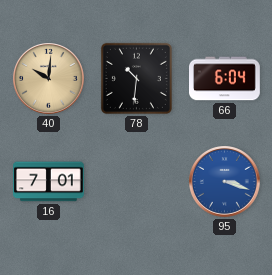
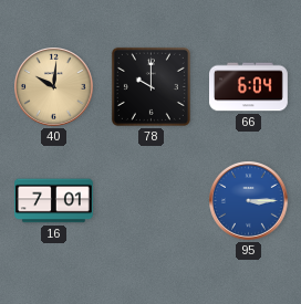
78: 10:31 -> 10:00
95: 3:18 -> 3:15
